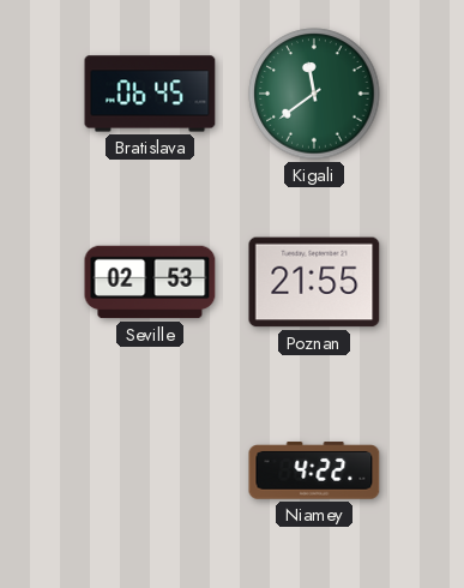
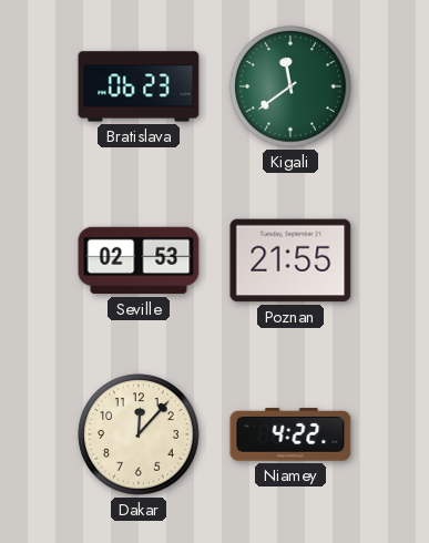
Bratislava: 06:45 -> 06:23
Dakar: none -> 12:07
